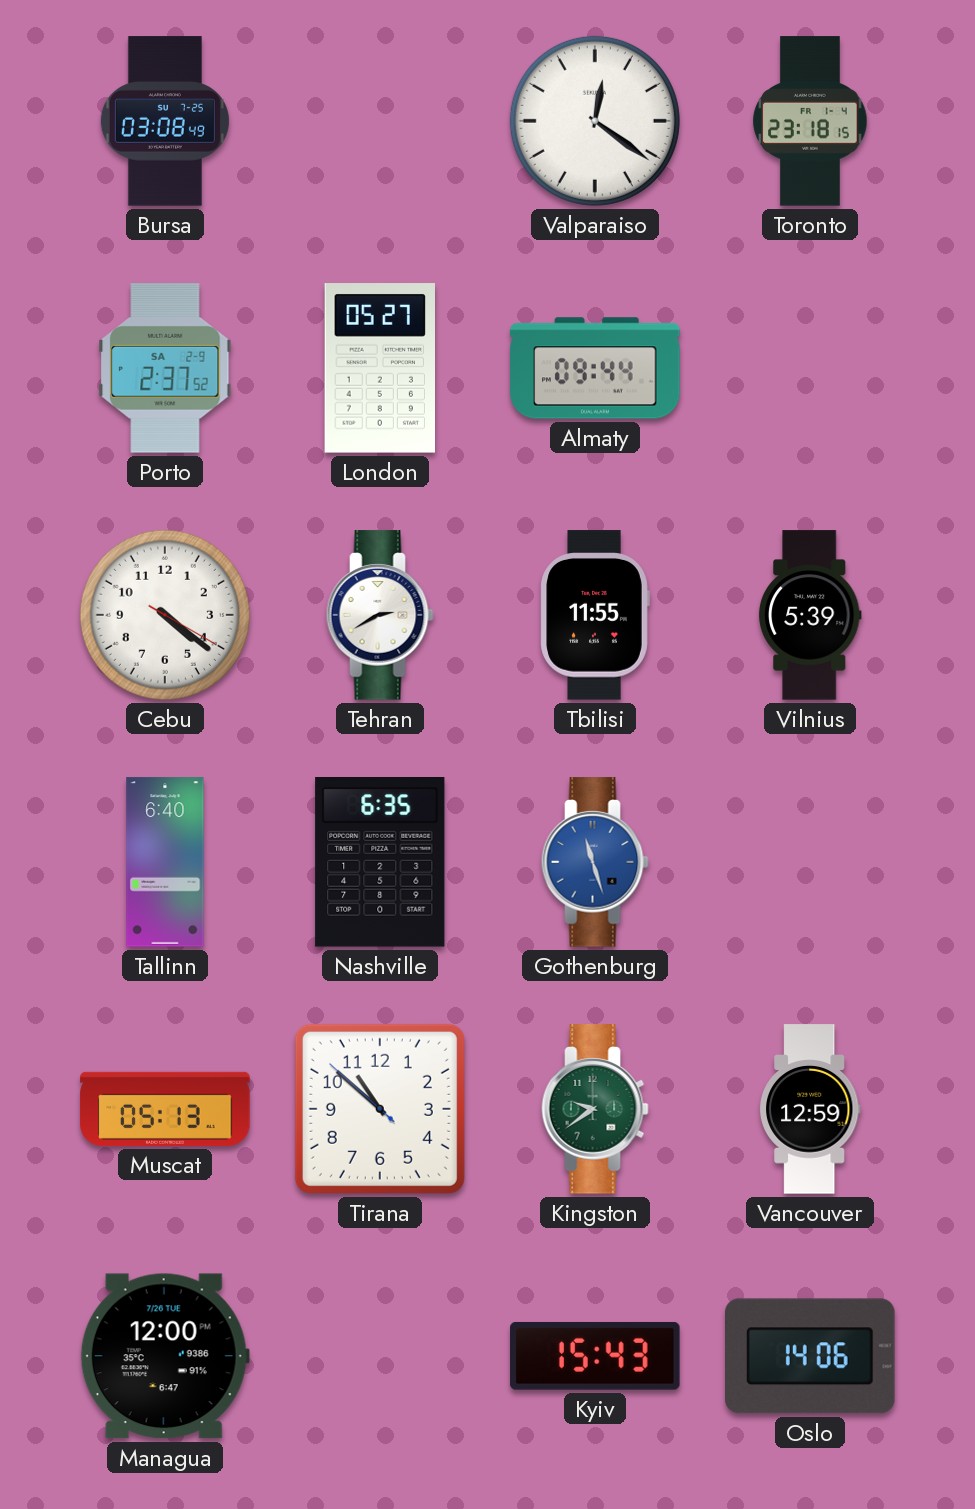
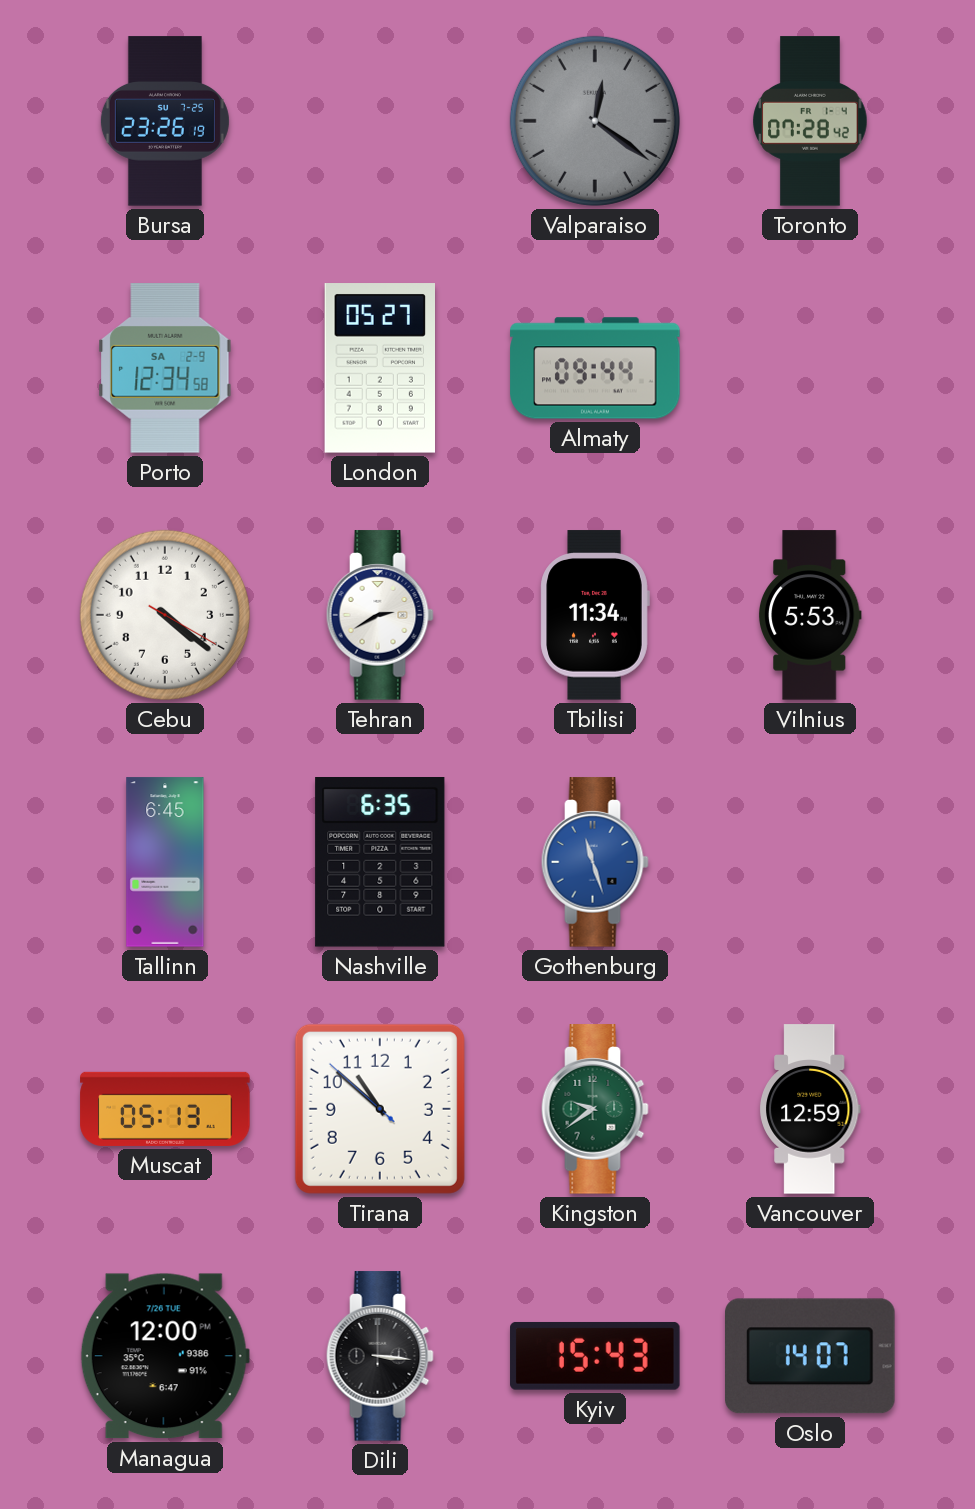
Bursa: 03:08 -> 23:26
Valparaiso dial: white -> grey
Toronto: 23:18 -> 07:28
Porto: 2:37 -> 12:34
Tbilisi: 11:55 -> 11:34
Vilnius: 5:39 -> 5:53
Tallinn: 6:40 -> 6:45
Dili: none -> 3:16
Oslo: 14:06 -> 14:07
